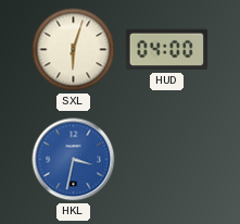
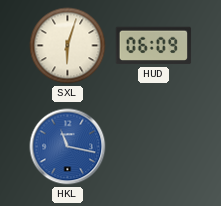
HUD: 04:00 -> 06:09
HKL: 3:32 -> 11:17
